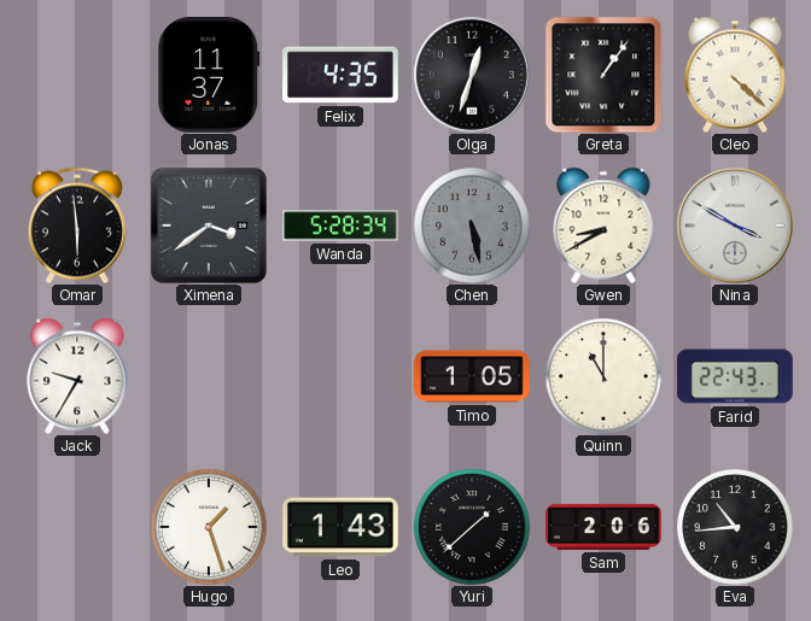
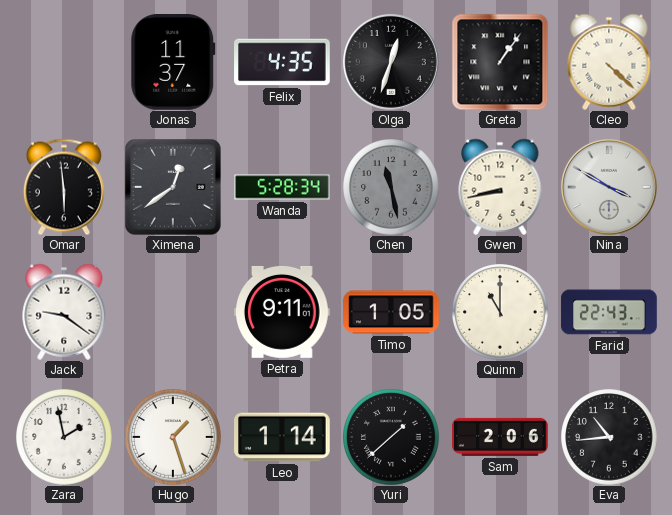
Ximena: 3:39 -> 12:39
Chen: 5:28 -> 11:28
Gwen: 8:40 -> 8:43
Jack: 9:35 -> 9:21
Petra: none -> 9:11
Zara: none -> 1:58
Leo: 1:43 -> 1:14
